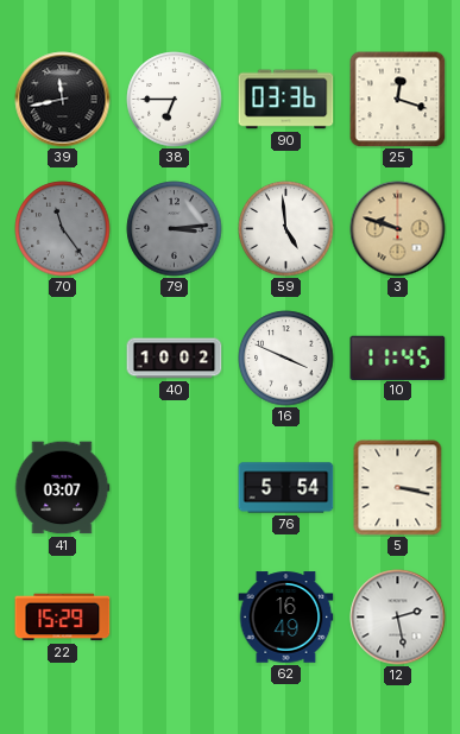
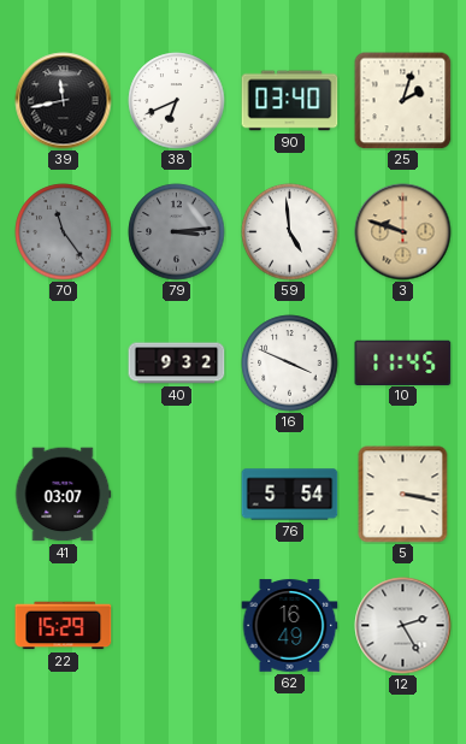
38: 6:45 -> 6:41
90: 03:36 -> 03:40
25: 12:18 -> 2:03
40: 10:02 -> 9:32
12: 2:28 -> 2:25
